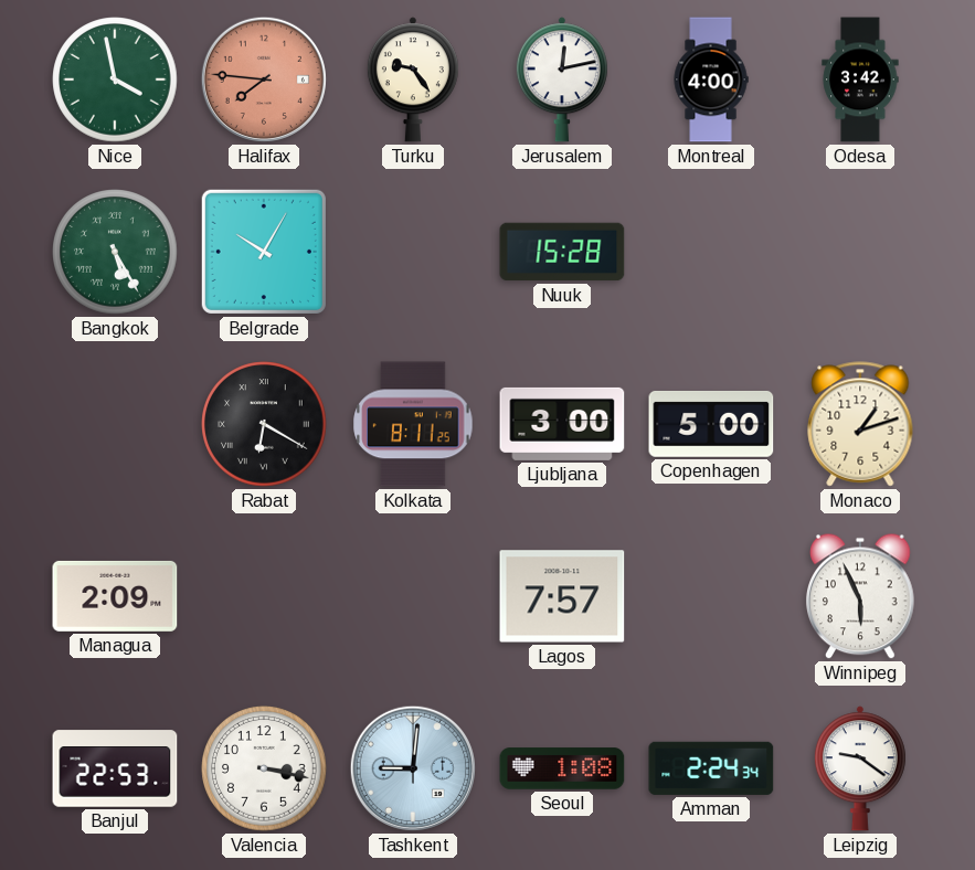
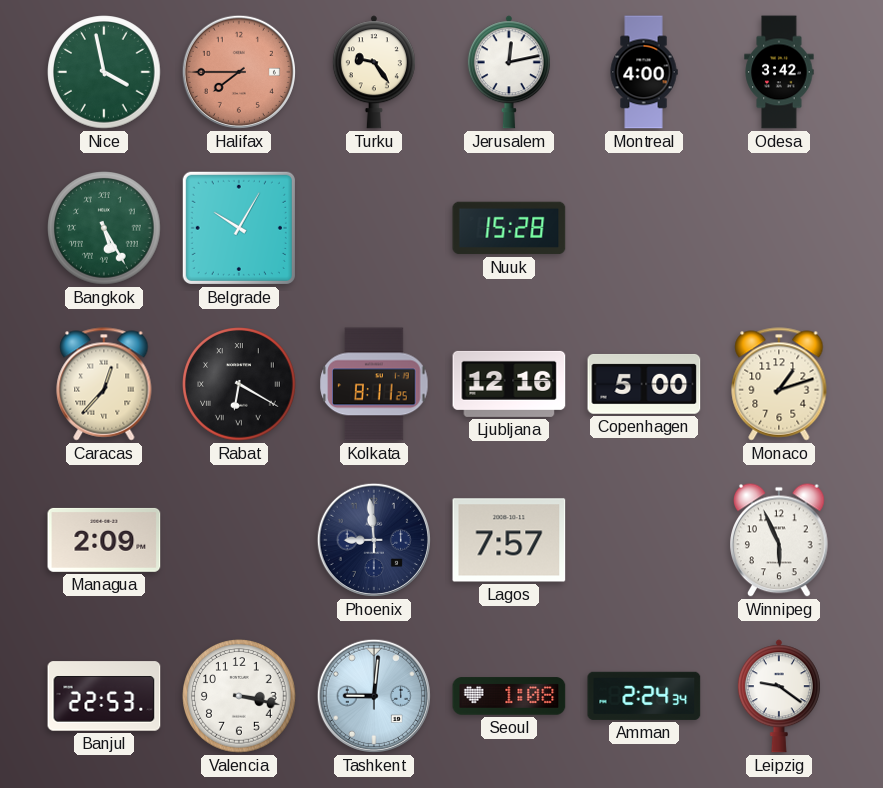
Halifax: 7:46 -> 7:45
Caracas: none -> 12:37
Ljubljana: 3:00 -> 12:16
Phoenix: none -> 8:59
